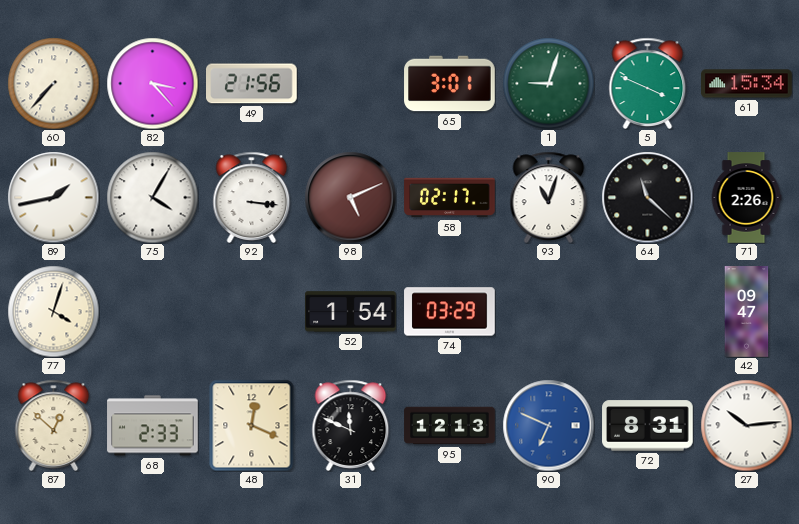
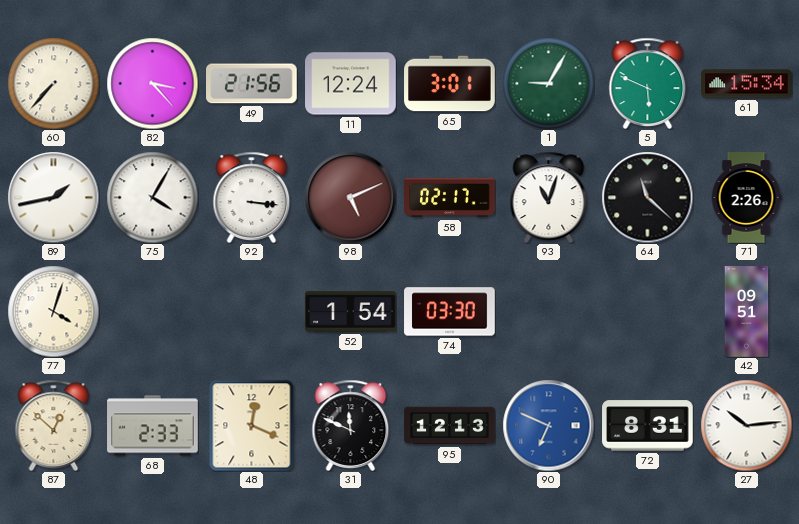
11: none -> 12:24
1: 9:03 -> 9:05
5: 3:49 -> 5:49
74: 03:29 -> 03:30
42: 09:47 -> 09:51
